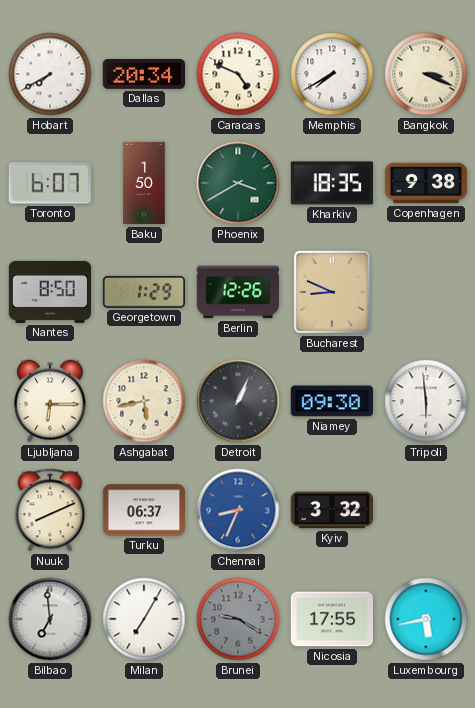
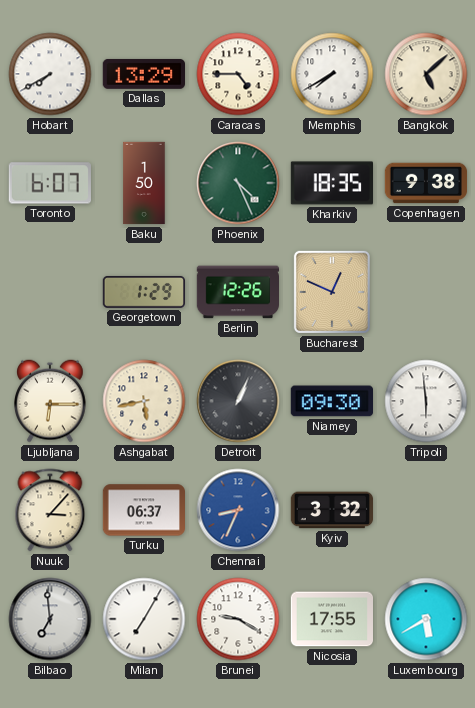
Dallas: 20:34 -> 13:29
Caracas: 4:49 -> 4:45
Bangkok: 3:19 -> 5:08
Phoenix: 3:40 -> 4:26
Nantes: 8:50 -> none
Bucharest: 8:49 -> 12:49
Nuuk: 8:11 -> 3:07
Brunei dial: grey -> white
Luxembourg: 5:43 -> 5:40
